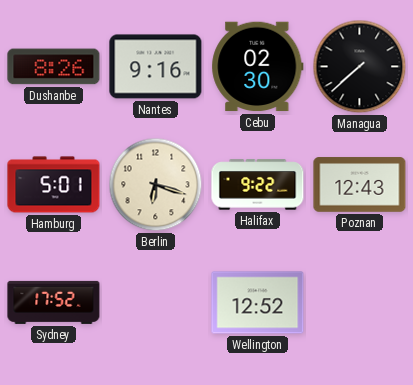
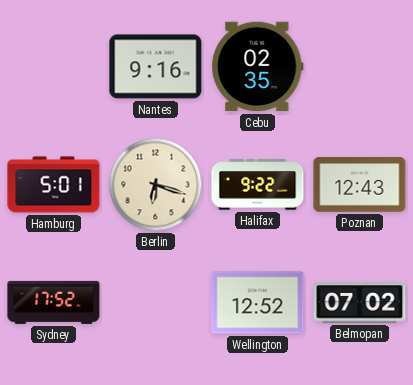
Dushanbe: 8:26 -> none
Cebu: 02:30 -> 02:35
Managua: 7:38 -> none
Belmopan: none -> 07:02
